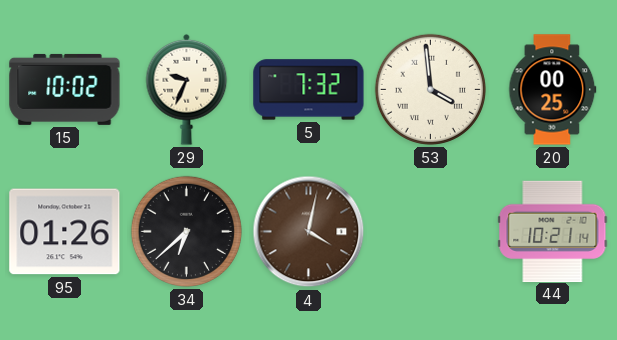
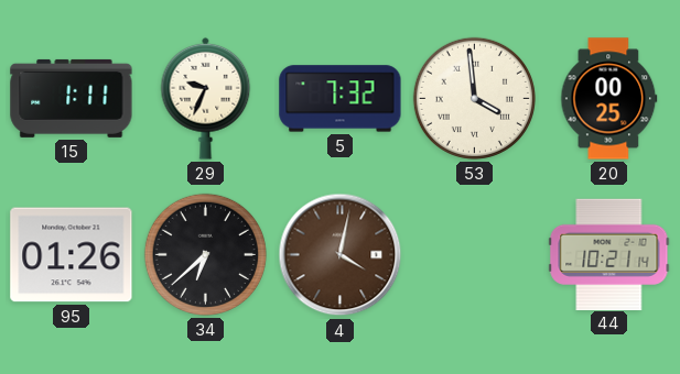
15: 10:02 -> 1:11
